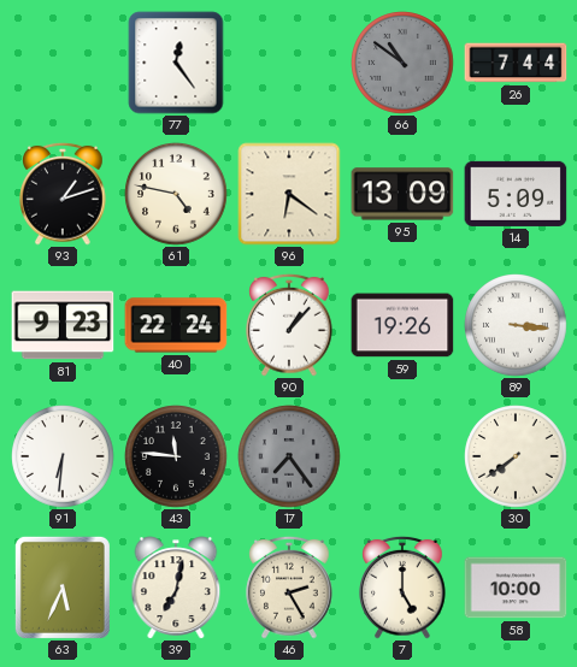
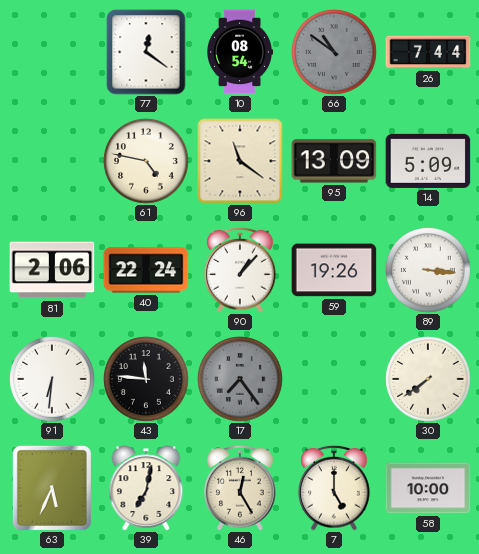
77: 12:24 -> 12:21
10: none -> 08:54
93: 1:12 -> none
96: 6:21 -> 11:21
81: 9:23 -> 2:06
46: 2:25 -> 12:25
